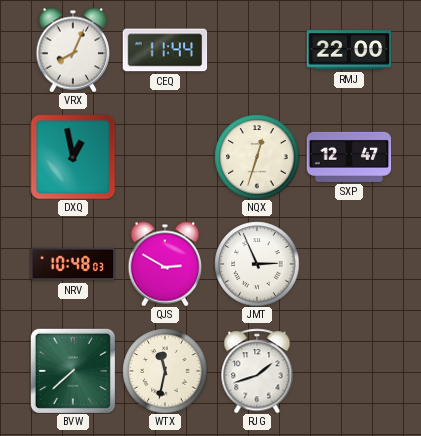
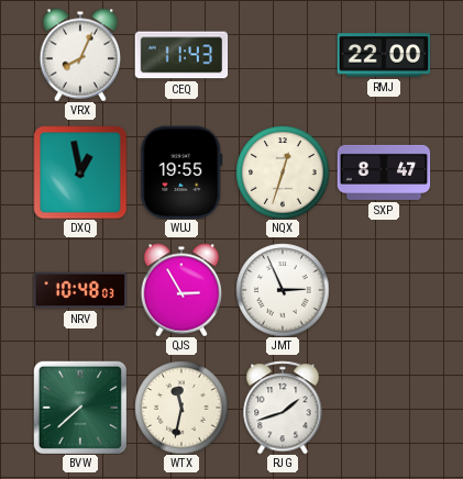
CEQ: 11:44 -> 11:43
WUJ: none -> 19:55
SXP: 12:47 -> 8:47
QJS: 2:50 -> 2:55
